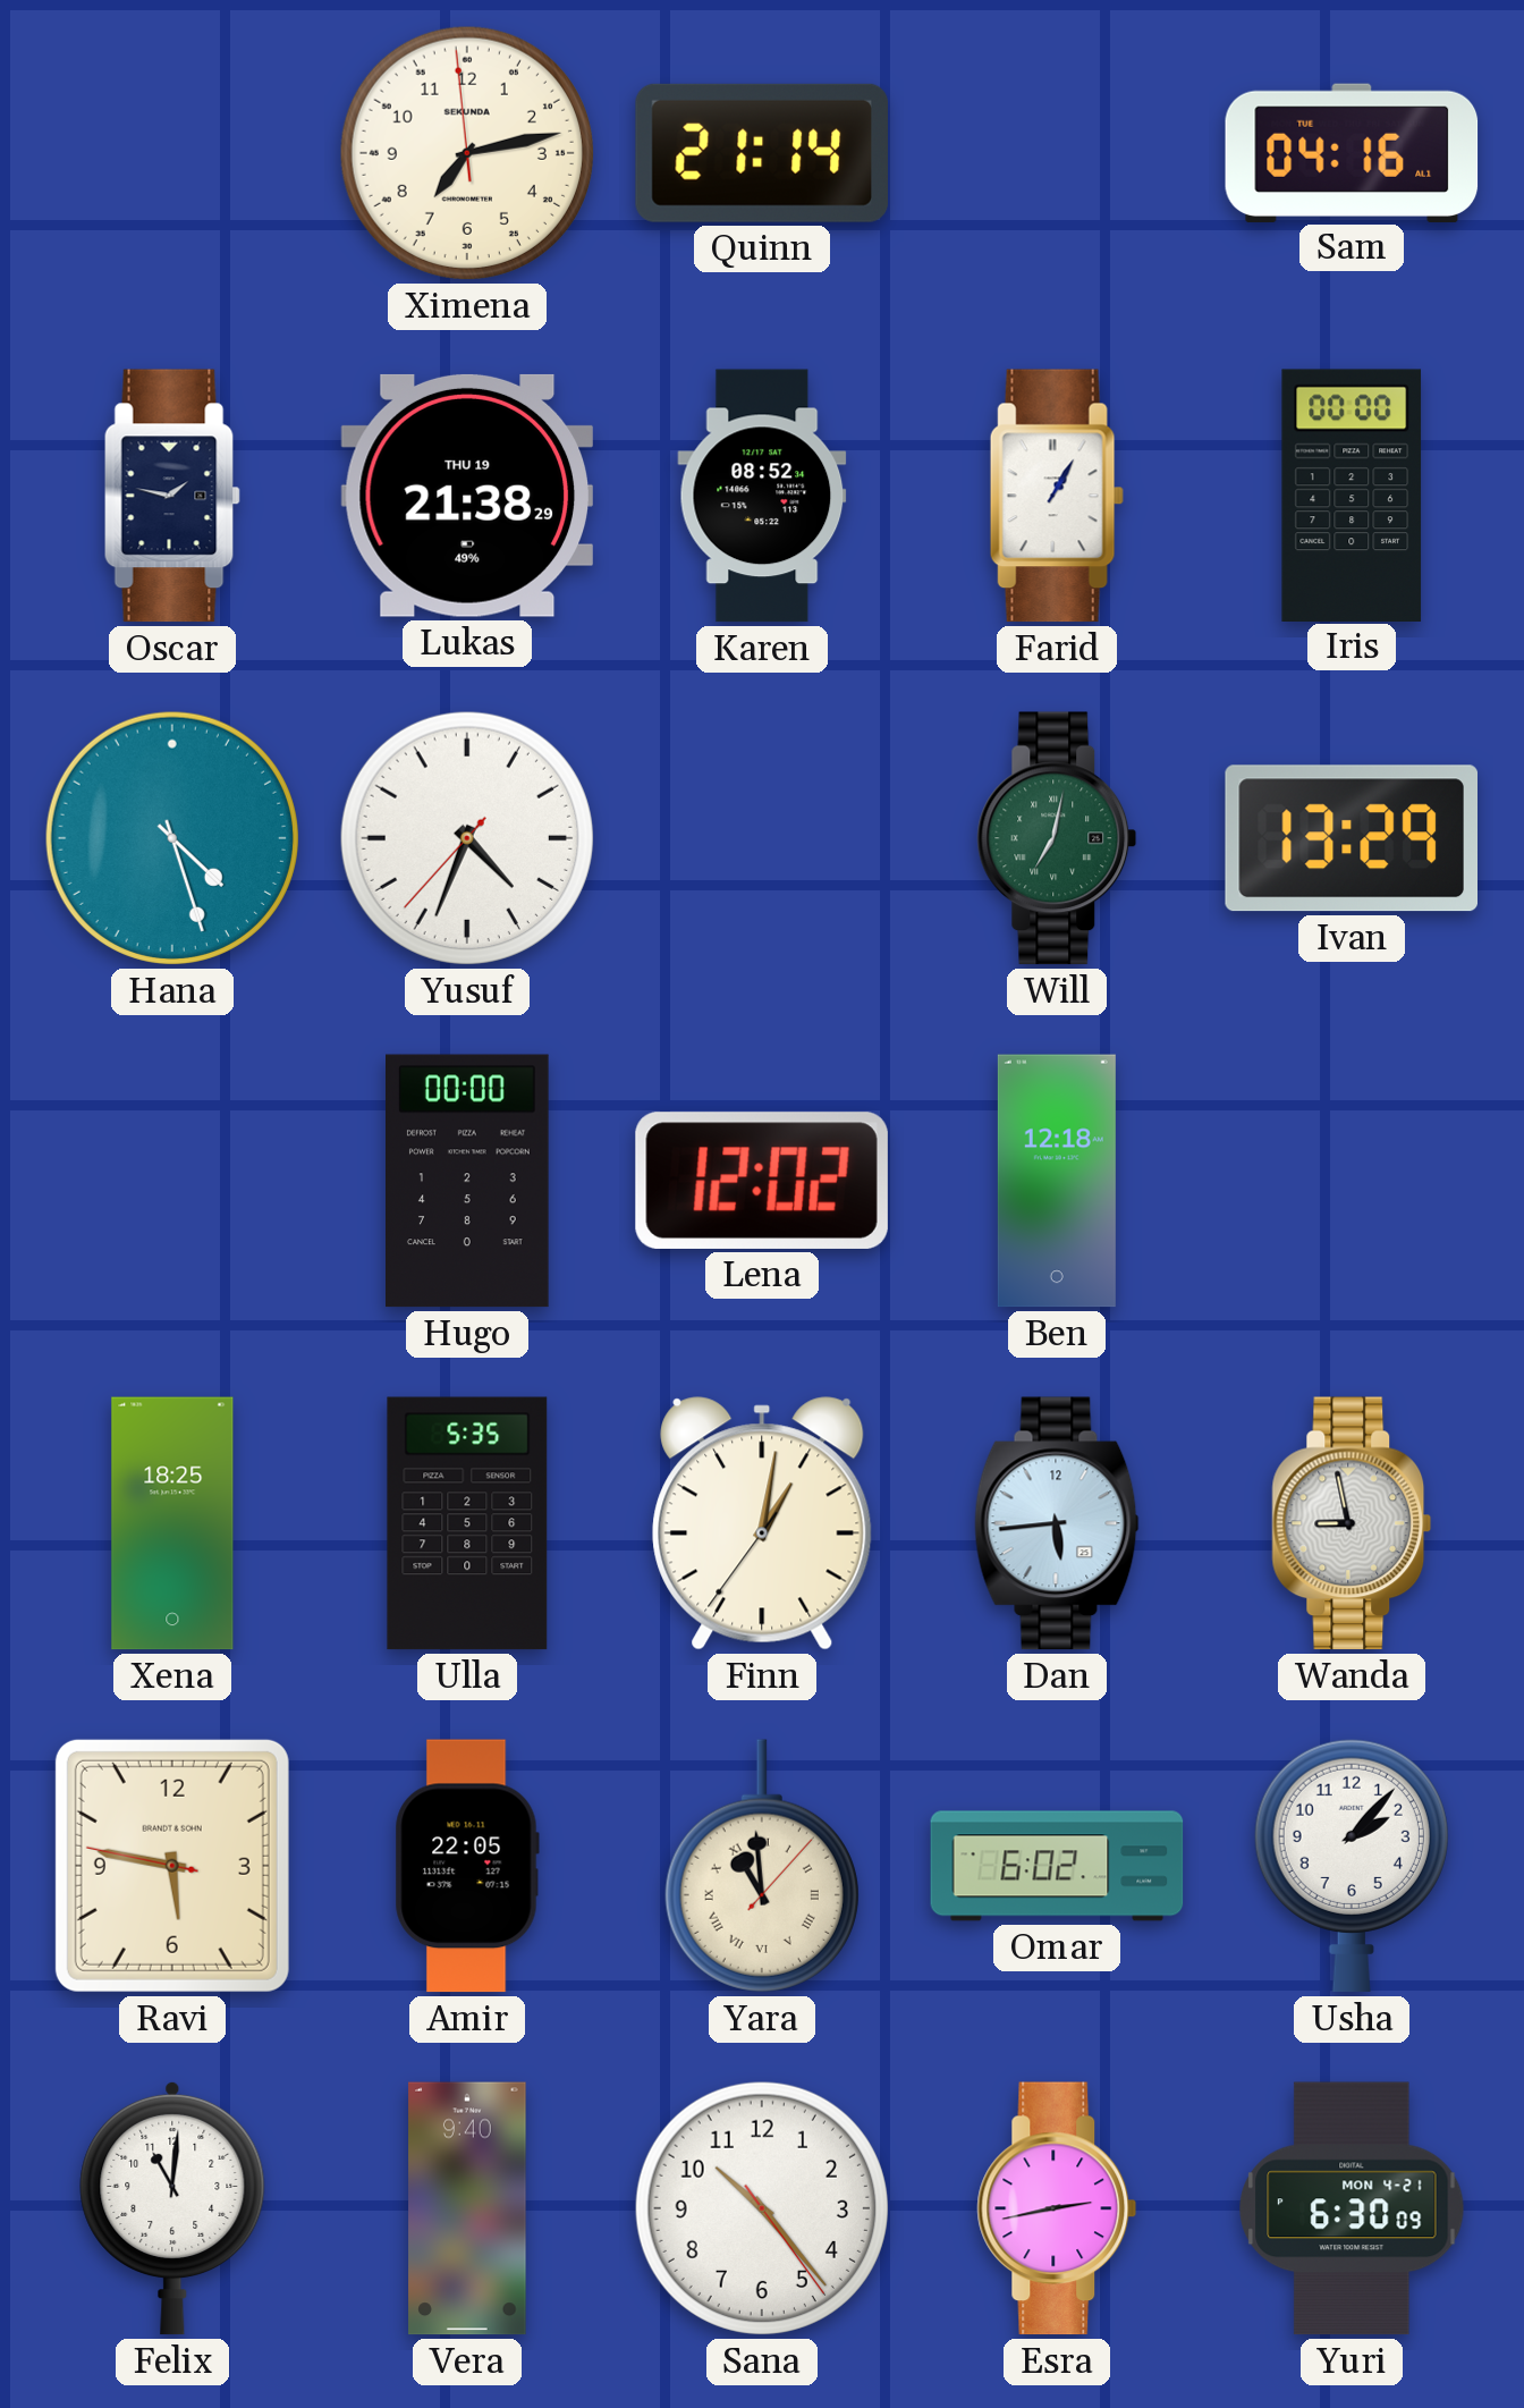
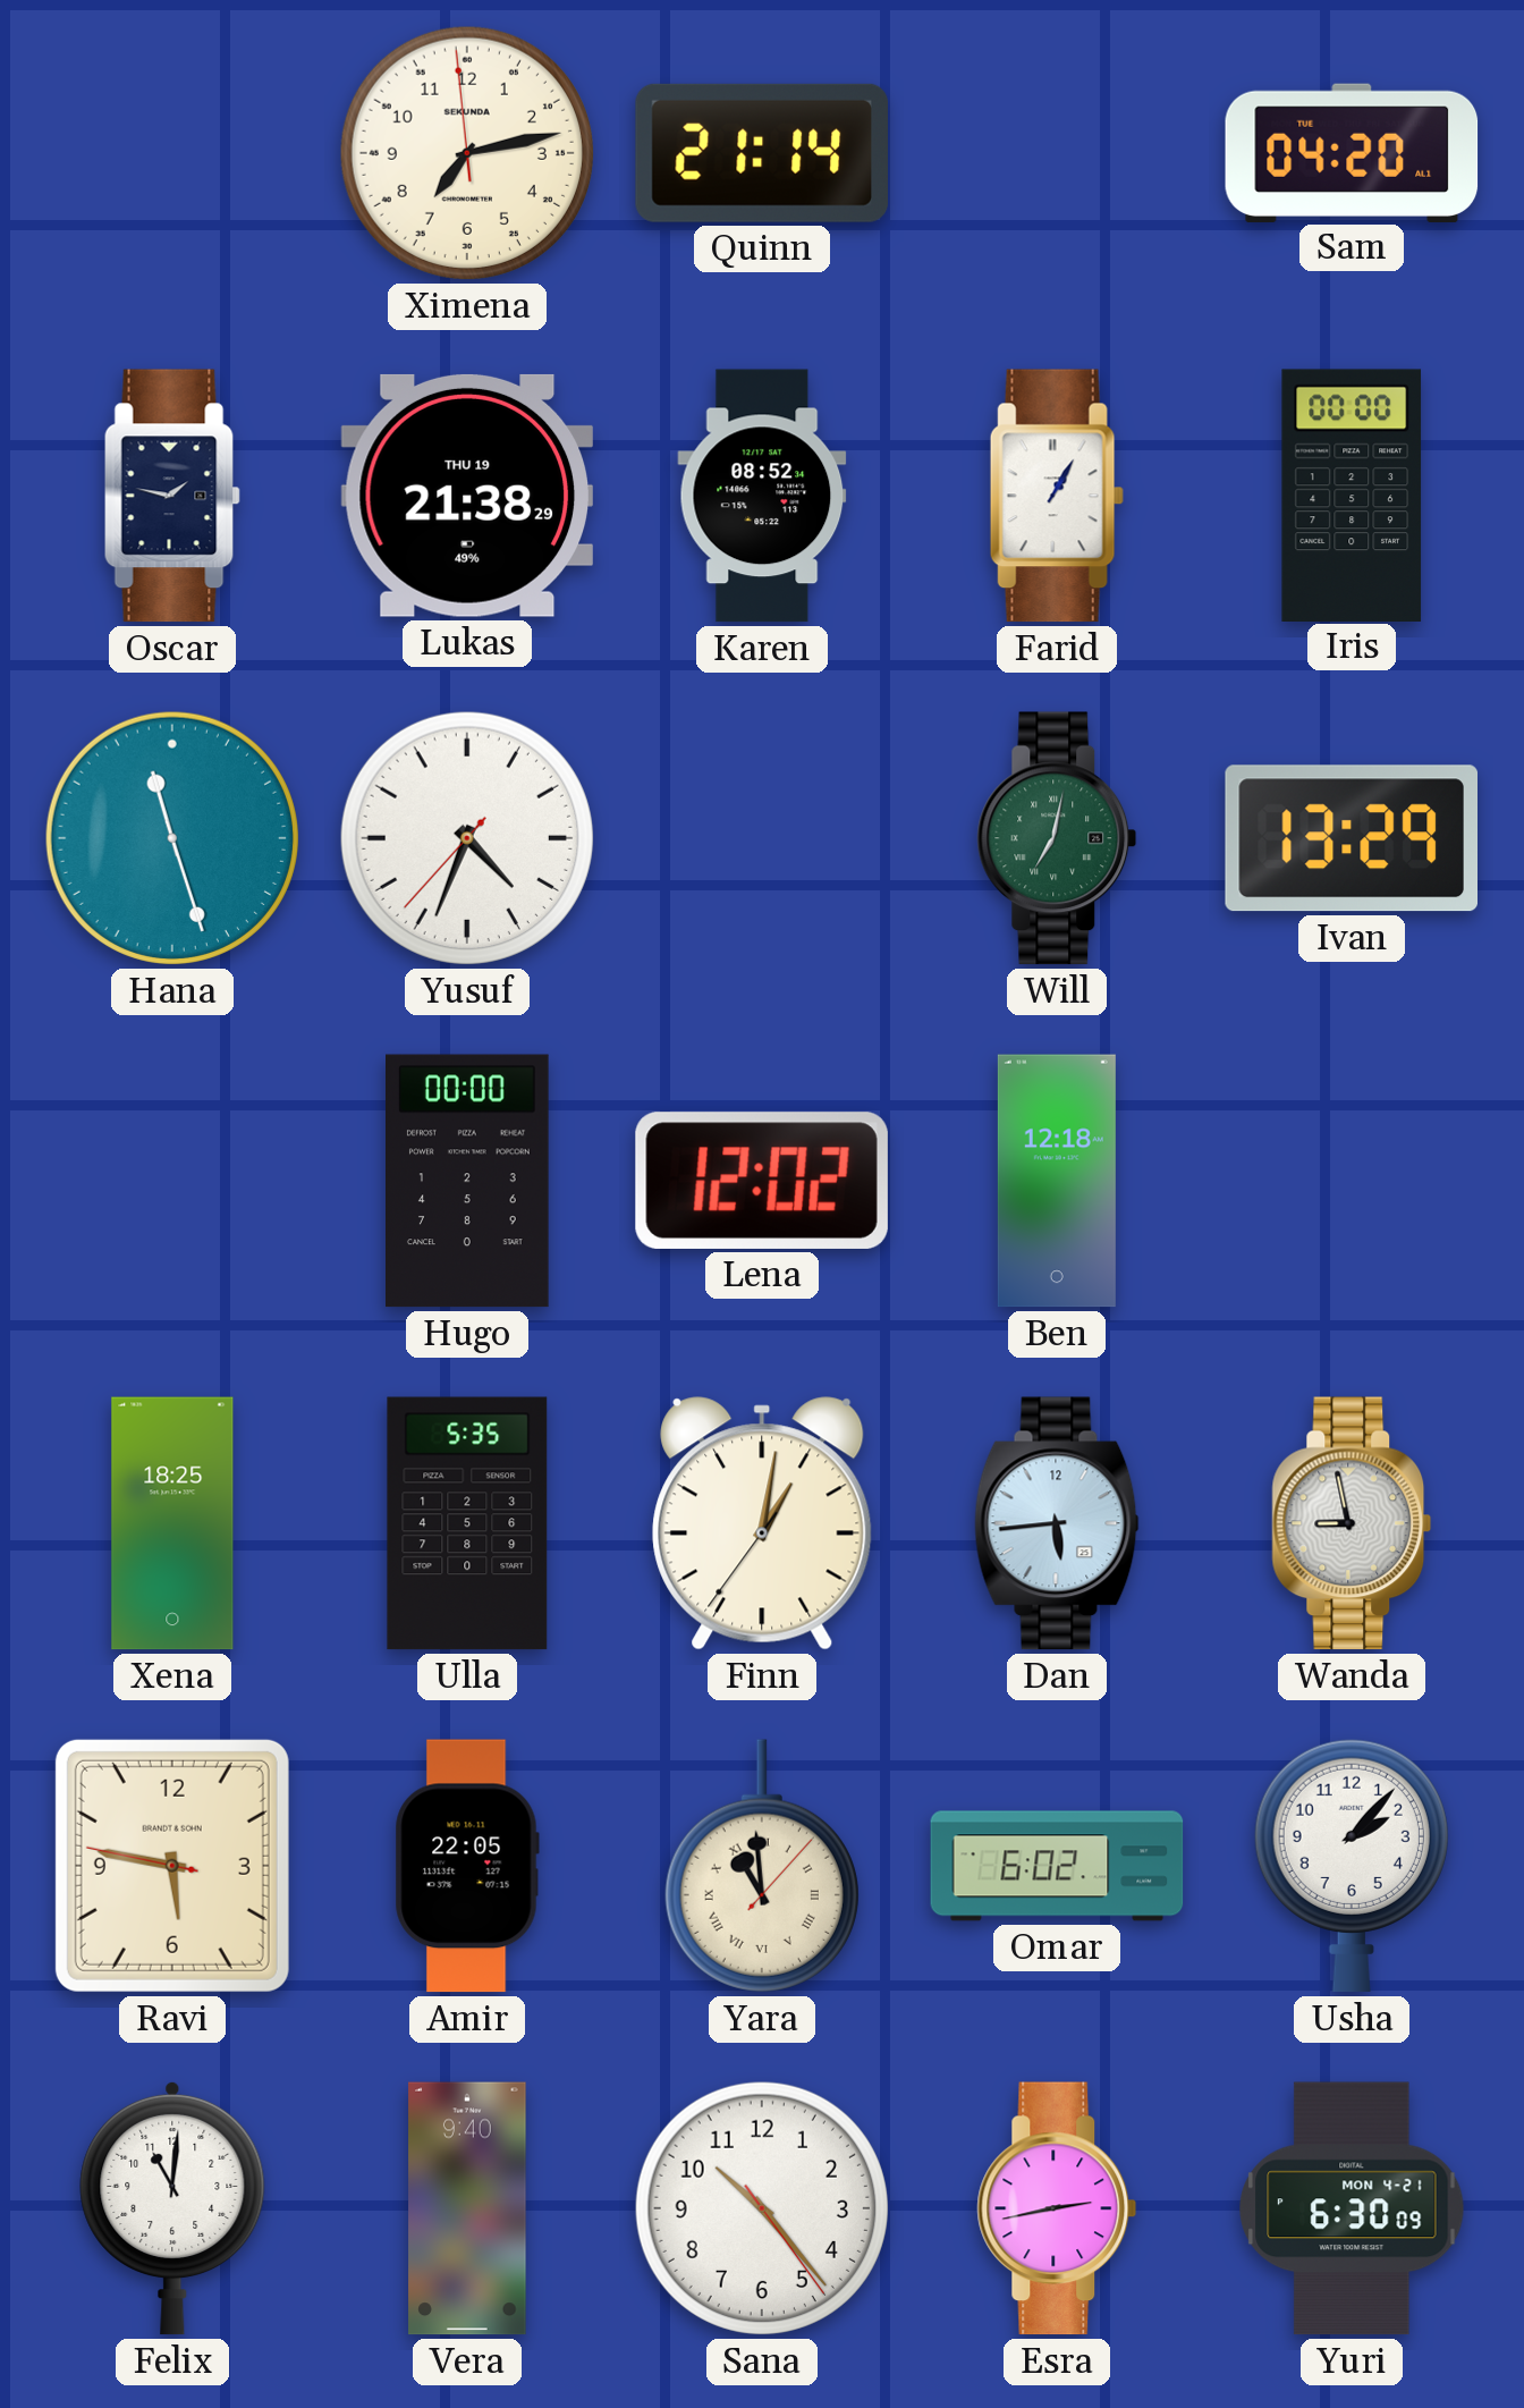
Sam: 04:16 -> 04:20
Hana: 4:27 -> 11:27
